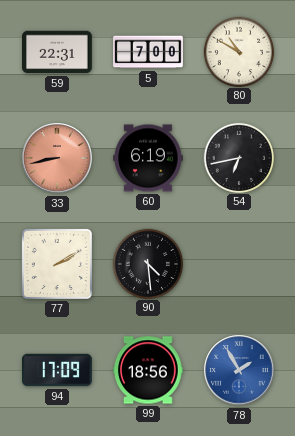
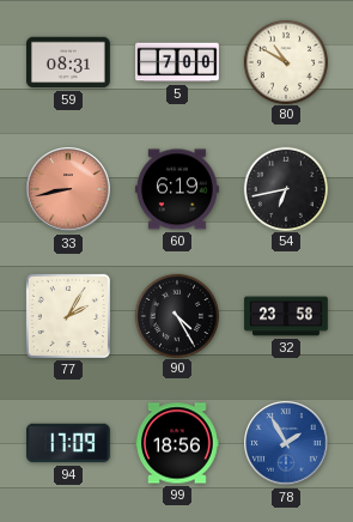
59: 22:31 -> 08:31
77: 2:10 -> 2:05
90: 4:29 -> 4:25
32: none -> 23:58
